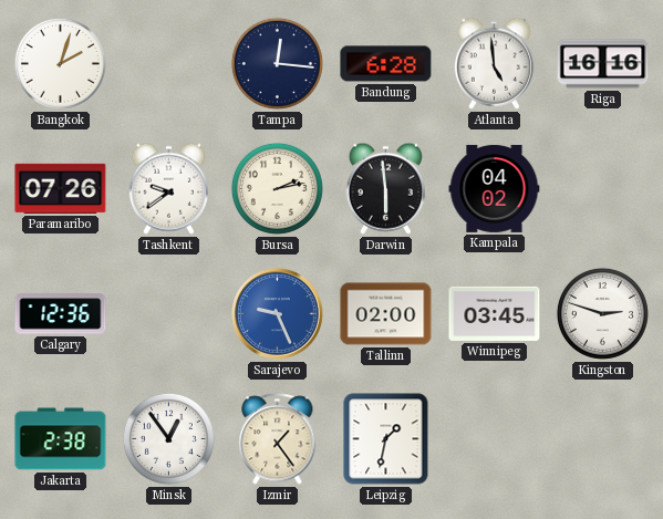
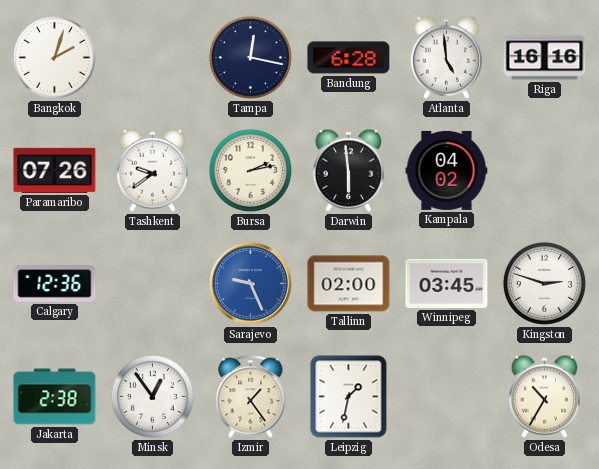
Tampa: 12:16 -> 12:17
Odesa: none -> 10:35
